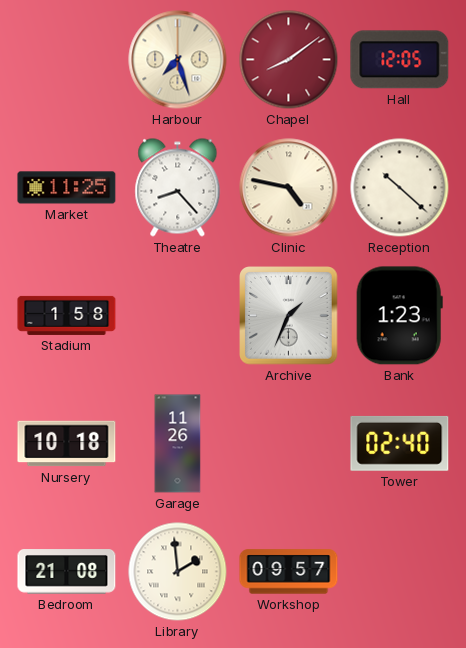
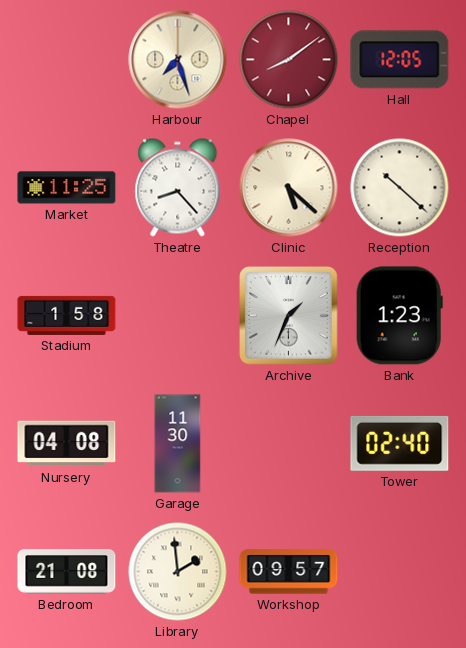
Clinic: 4:47 -> 5:22
Nursery: 10:18 -> 04:08
Garage: 11:26 -> 11:30
